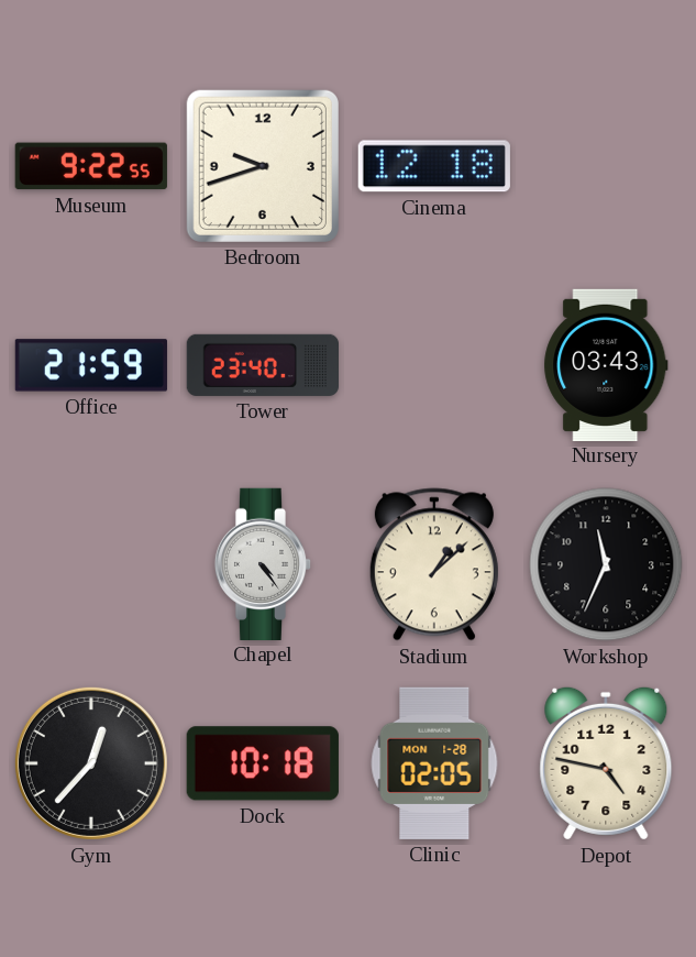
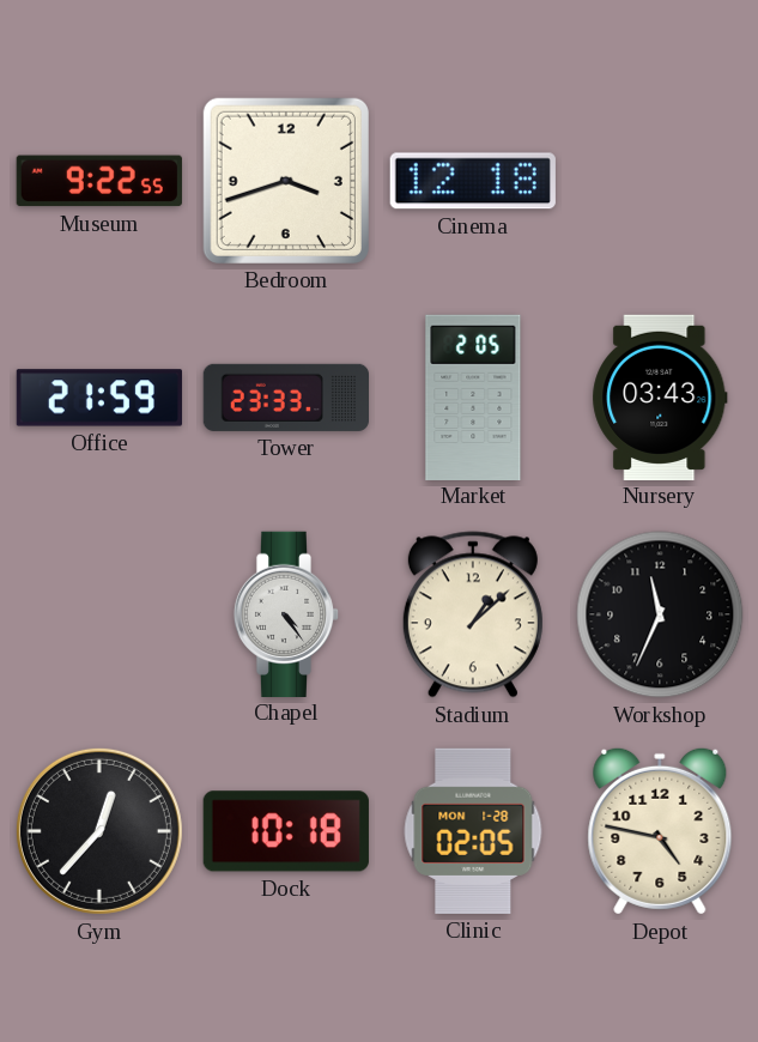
Bedroom: 9:42 -> 3:42
Tower: 23:40 -> 23:33
Market: none -> 2:05
